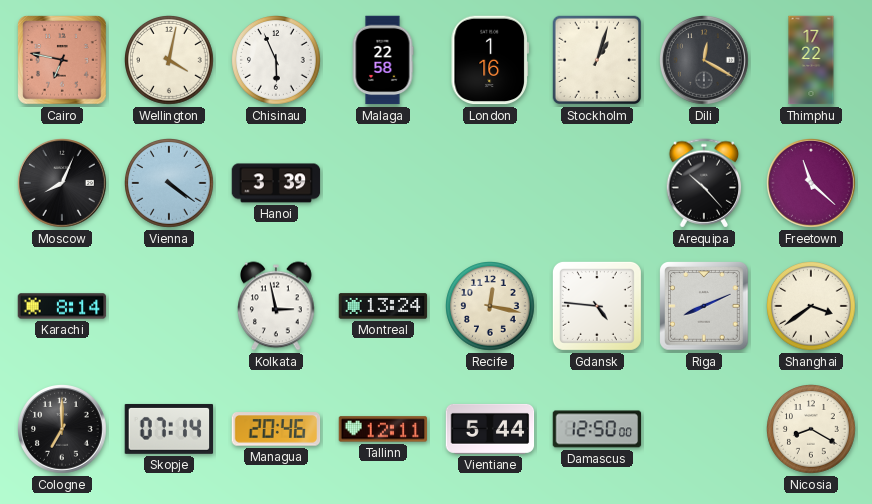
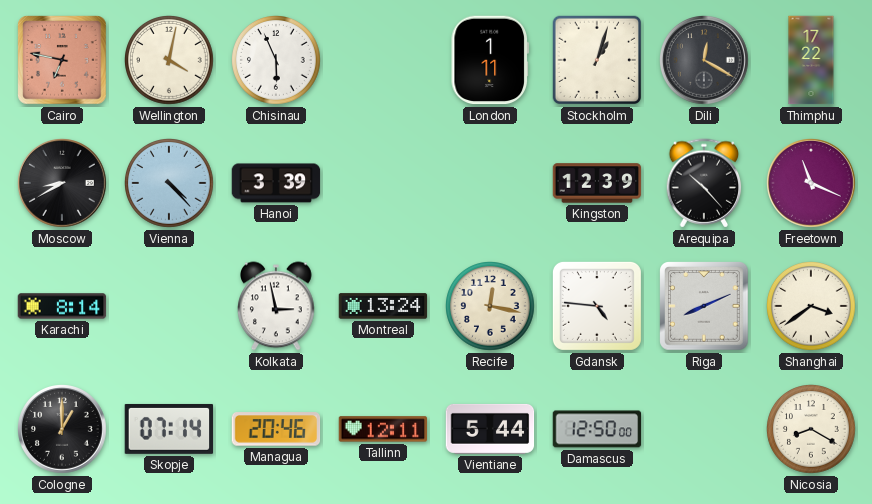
Malaga: 22:58 -> none
London: 1:16 -> 1:11
Moscow: 8:04 -> 8:40
Vienna: 4:21 -> 4:23
Kingston: none -> 12:39
Freetown: 11:22 -> 11:19
Cologne: 7:00 -> 1:00
